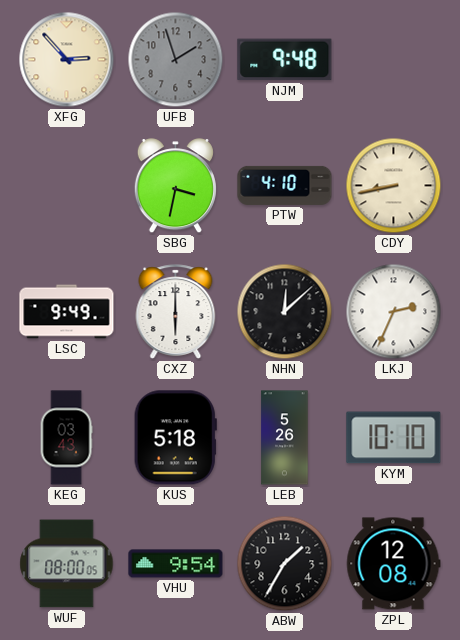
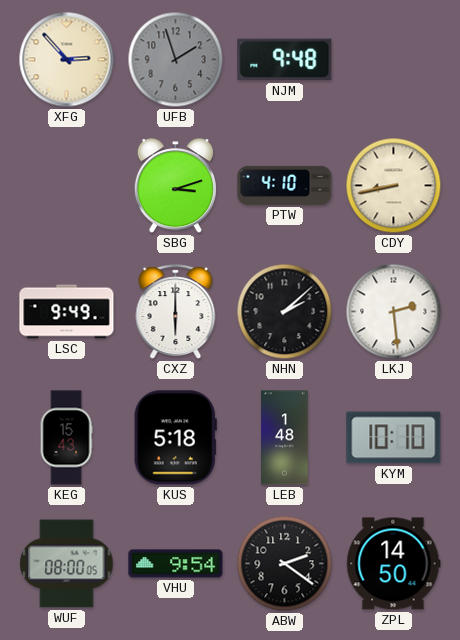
SBG: 3:32 -> 3:12
NHN: 12:08 -> 2:08
LKJ: 2:34 -> 2:29
KEG: 03:43 -> 15:43
LEB: 5:26 -> 1:48
ABW: 1:35 -> 2:21
ZPL: 12:08 -> 14:50
